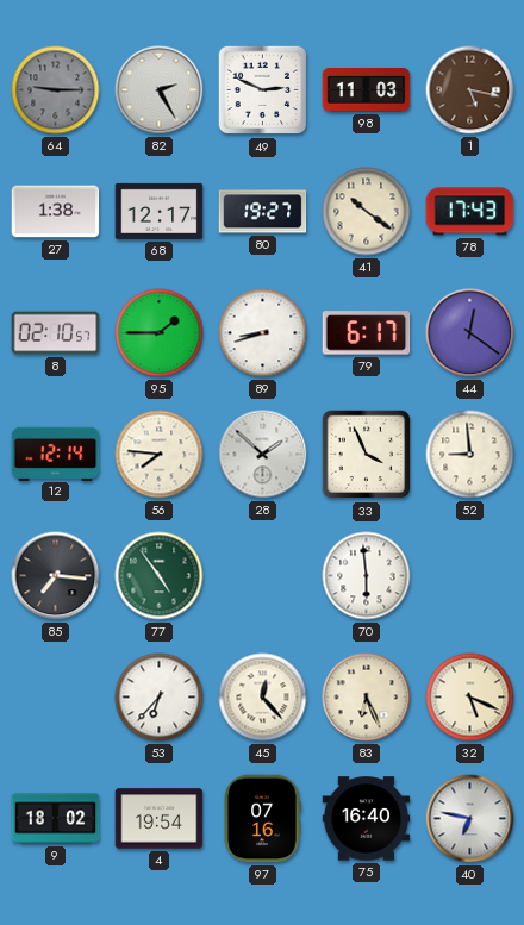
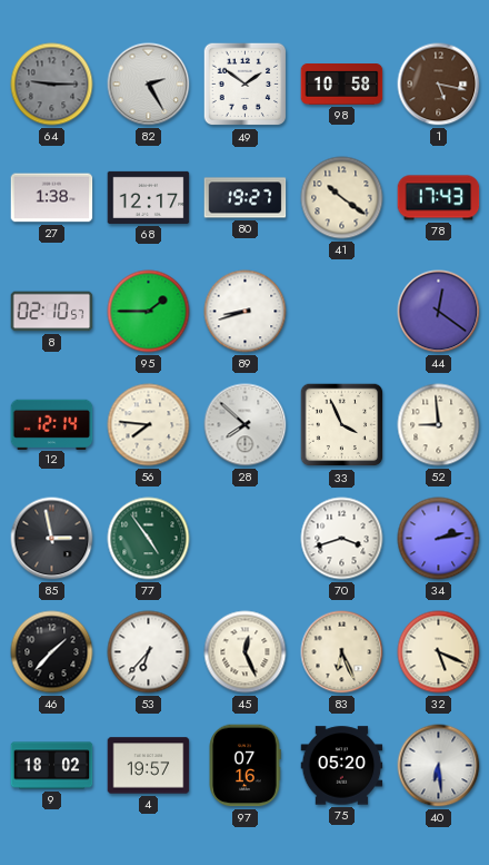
49: 2:49 -> 1:51
98: 11:03 -> 10:58
79: 6:17 -> none
28: 1:52 -> 7:52
85: 7:16 -> 2:58
70: 5:59 -> 3:42
34: none -> 2:13
46: none -> 1:37
45: 12:23 -> 12:26
4: 19:54 -> 19:57
75: 16:40 -> 05:20
40: 6:47 -> 6:29
